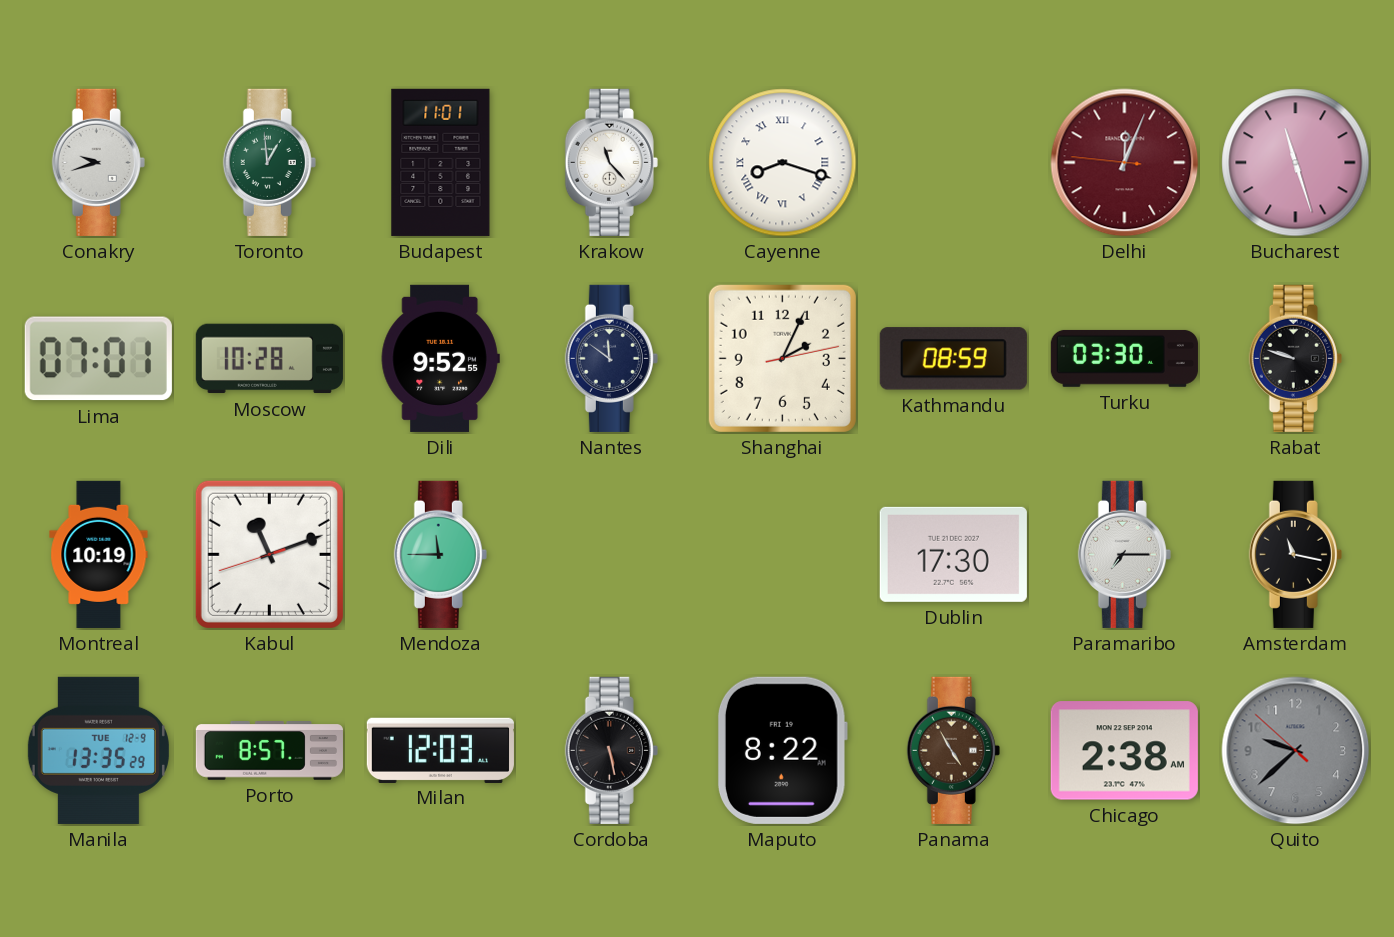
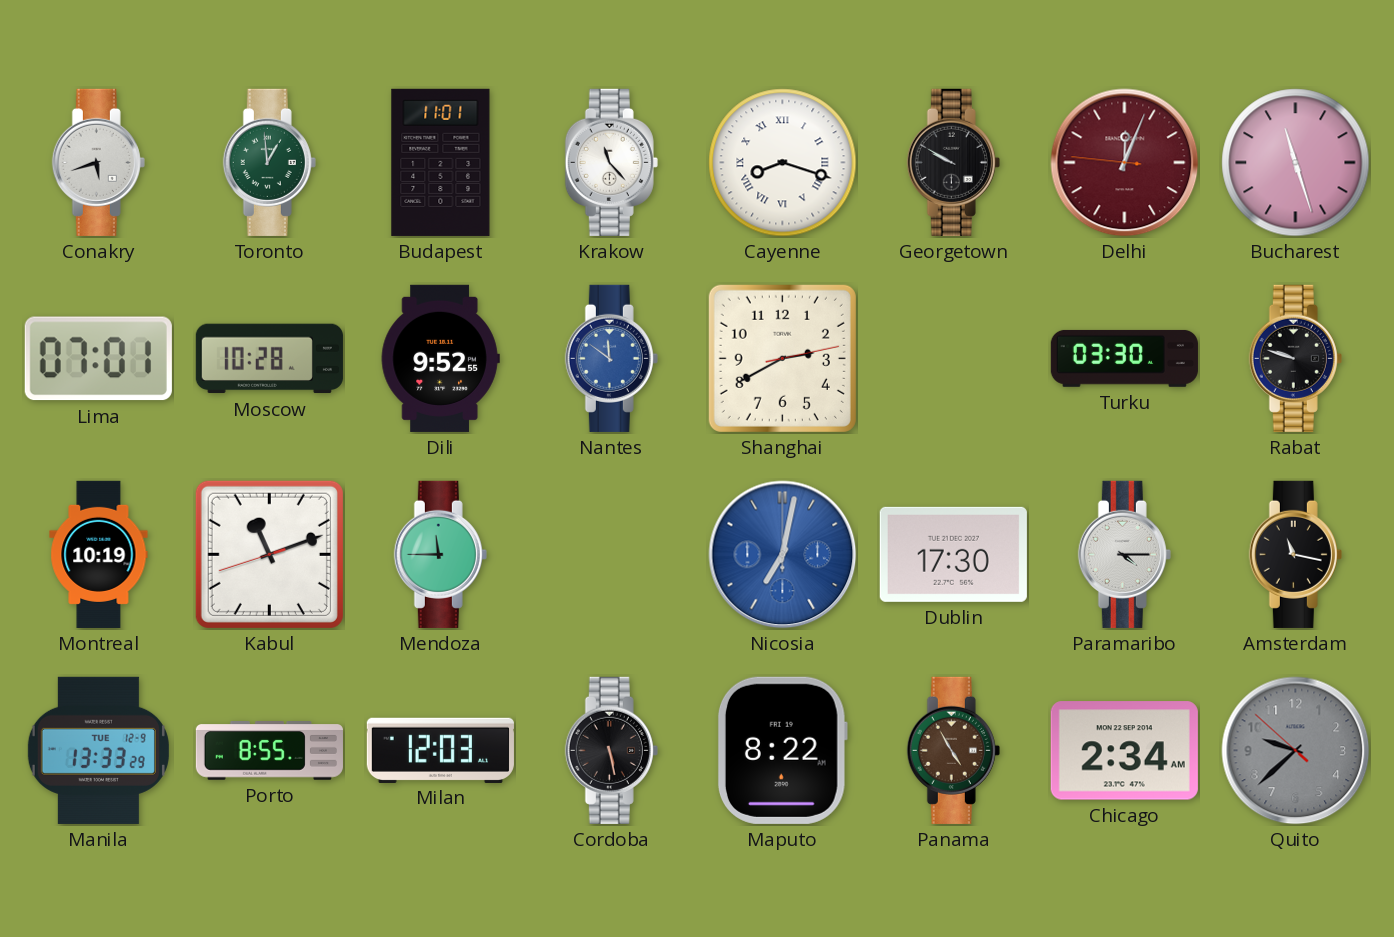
Conakry: 9:42 -> 5:42
Georgetown: none -> 9:50
Nantes dial: navy -> blue
Shanghai: 2:04 -> 2:40
Kathmandu: 08:59 -> none
Nicosia: none -> 7:02
Paramaribo: 7:15 -> 4:15
Manila: 13:35 -> 13:33
Porto: 8:57 -> 8:55
Chicago: 2:38 -> 2:34
